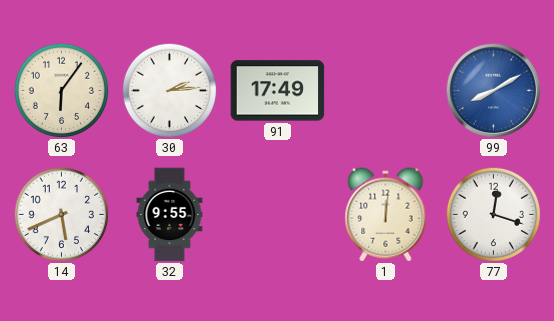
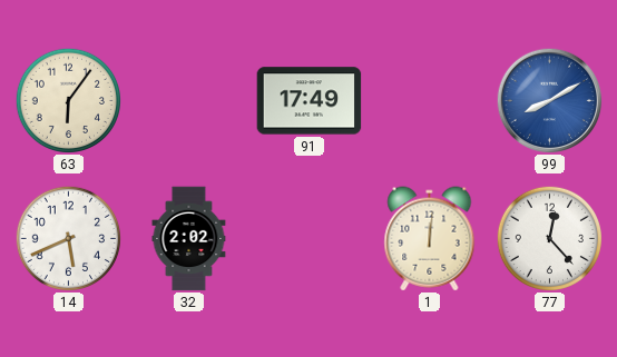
30: 2:14 -> none
32: 9:55 -> 2:02
77: 12:18 -> 12:23
